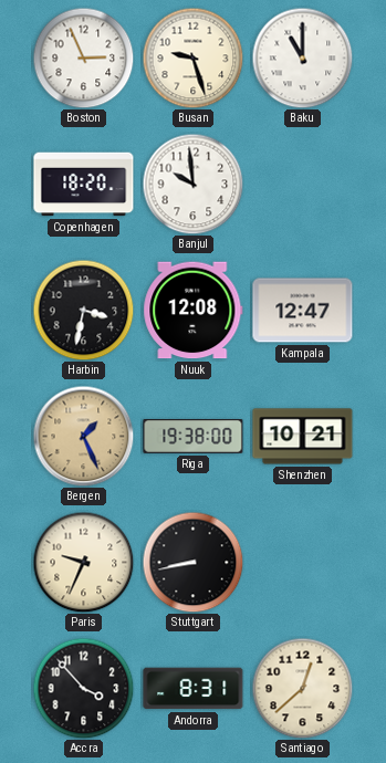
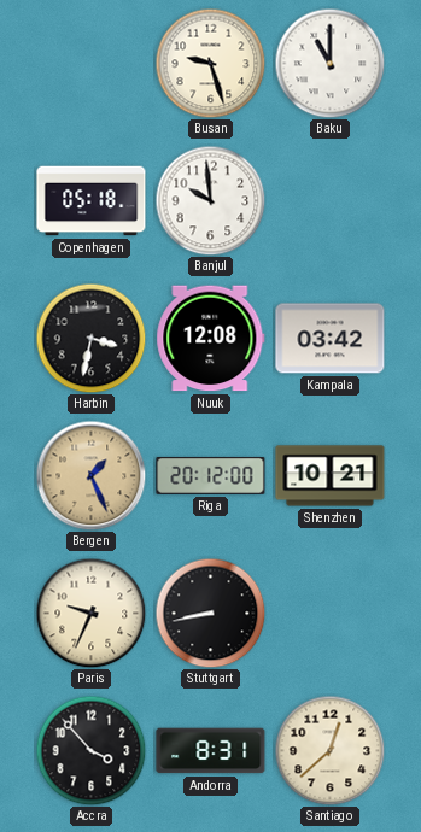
Boston: 2:56 -> none
Copenhagen: 18:20 -> 05:18
Kampala: 12:47 -> 03:42
Riga: 19:38 -> 20:12
